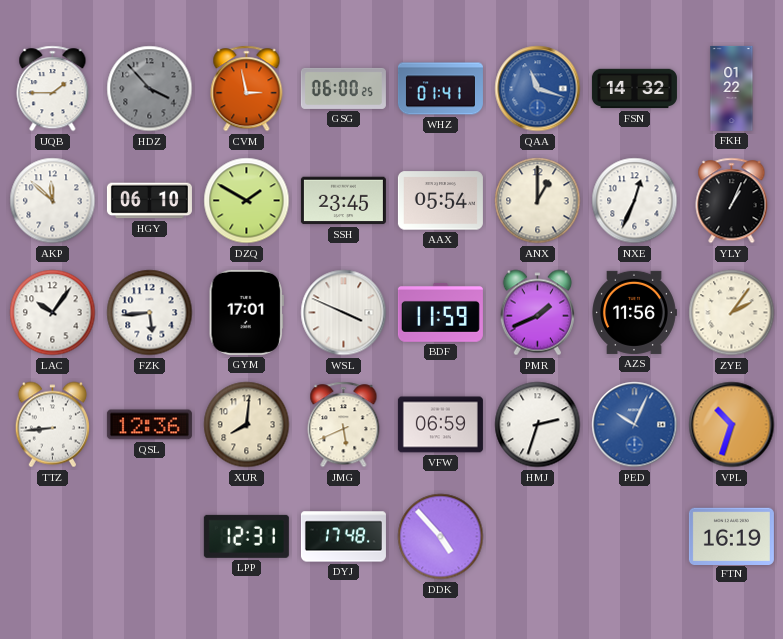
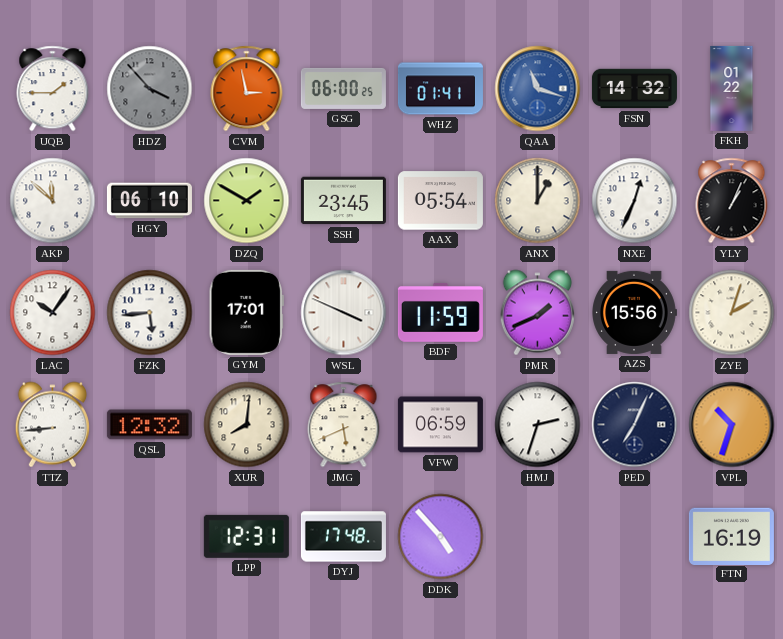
AZS: 11:56 -> 15:56
ZYE: 2:06 -> 2:03
QSL: 12:36 -> 12:32
PED: 10:04 -> 7:04
PED dial: blue -> navy
